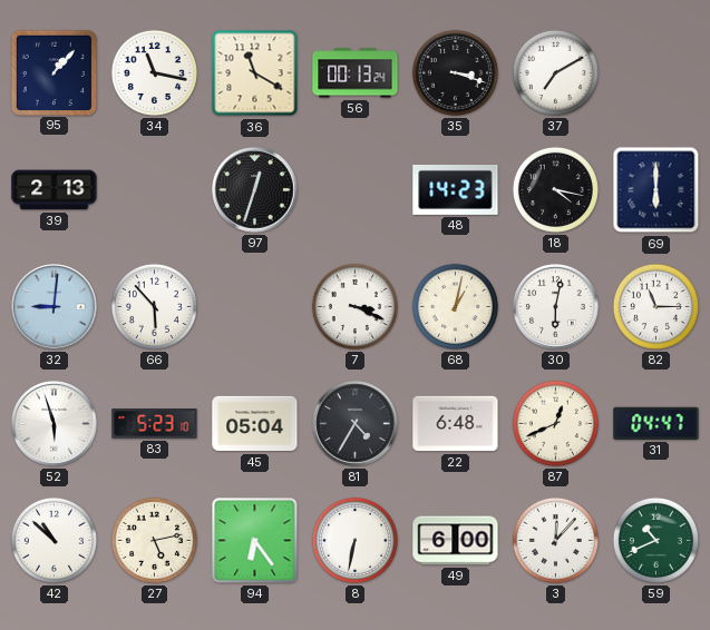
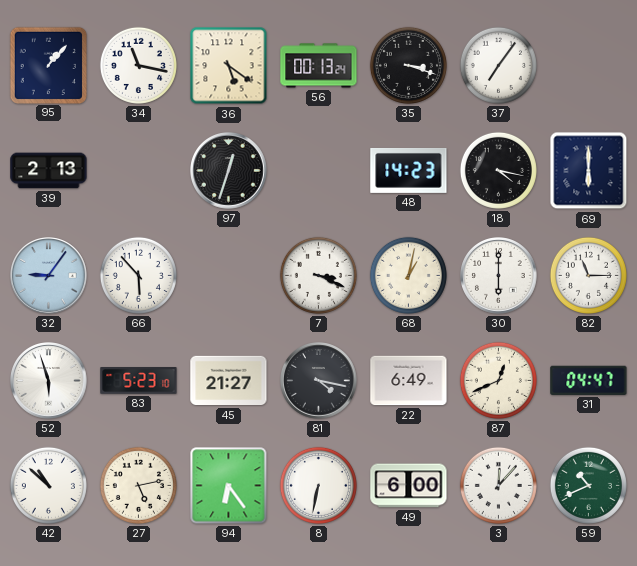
36: 11:20 -> 5:21
37: 7:10 -> 7:06
32: 9:01 -> 9:06
30: 6:02 -> 6:00
45: 05:04 -> 21:27
81: 4:35 -> 4:17
22: 6:48 -> 6:49
